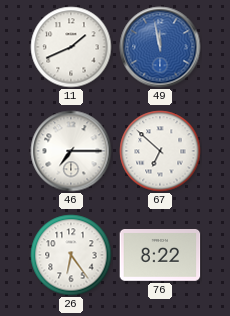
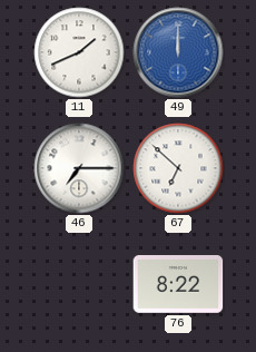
49: 11:58 -> 12:00
26: 6:24 -> none
